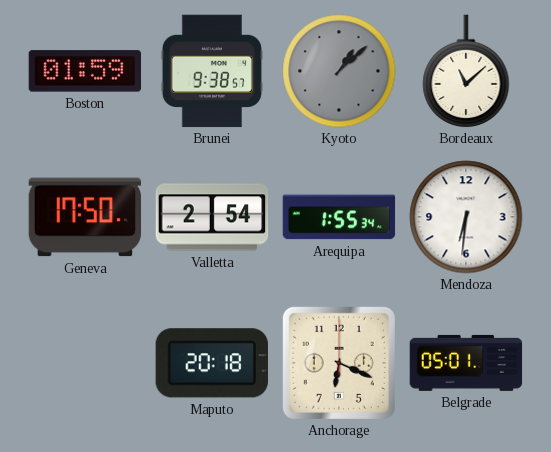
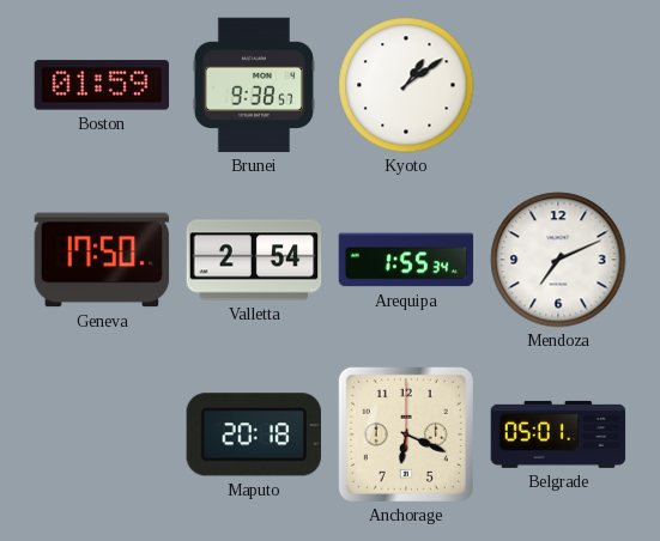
Kyoto: 1:08 -> 1:09
Kyoto dial: grey -> white
Bordeaux: 11:08 -> none
Mendoza: 6:31 -> 7:11
